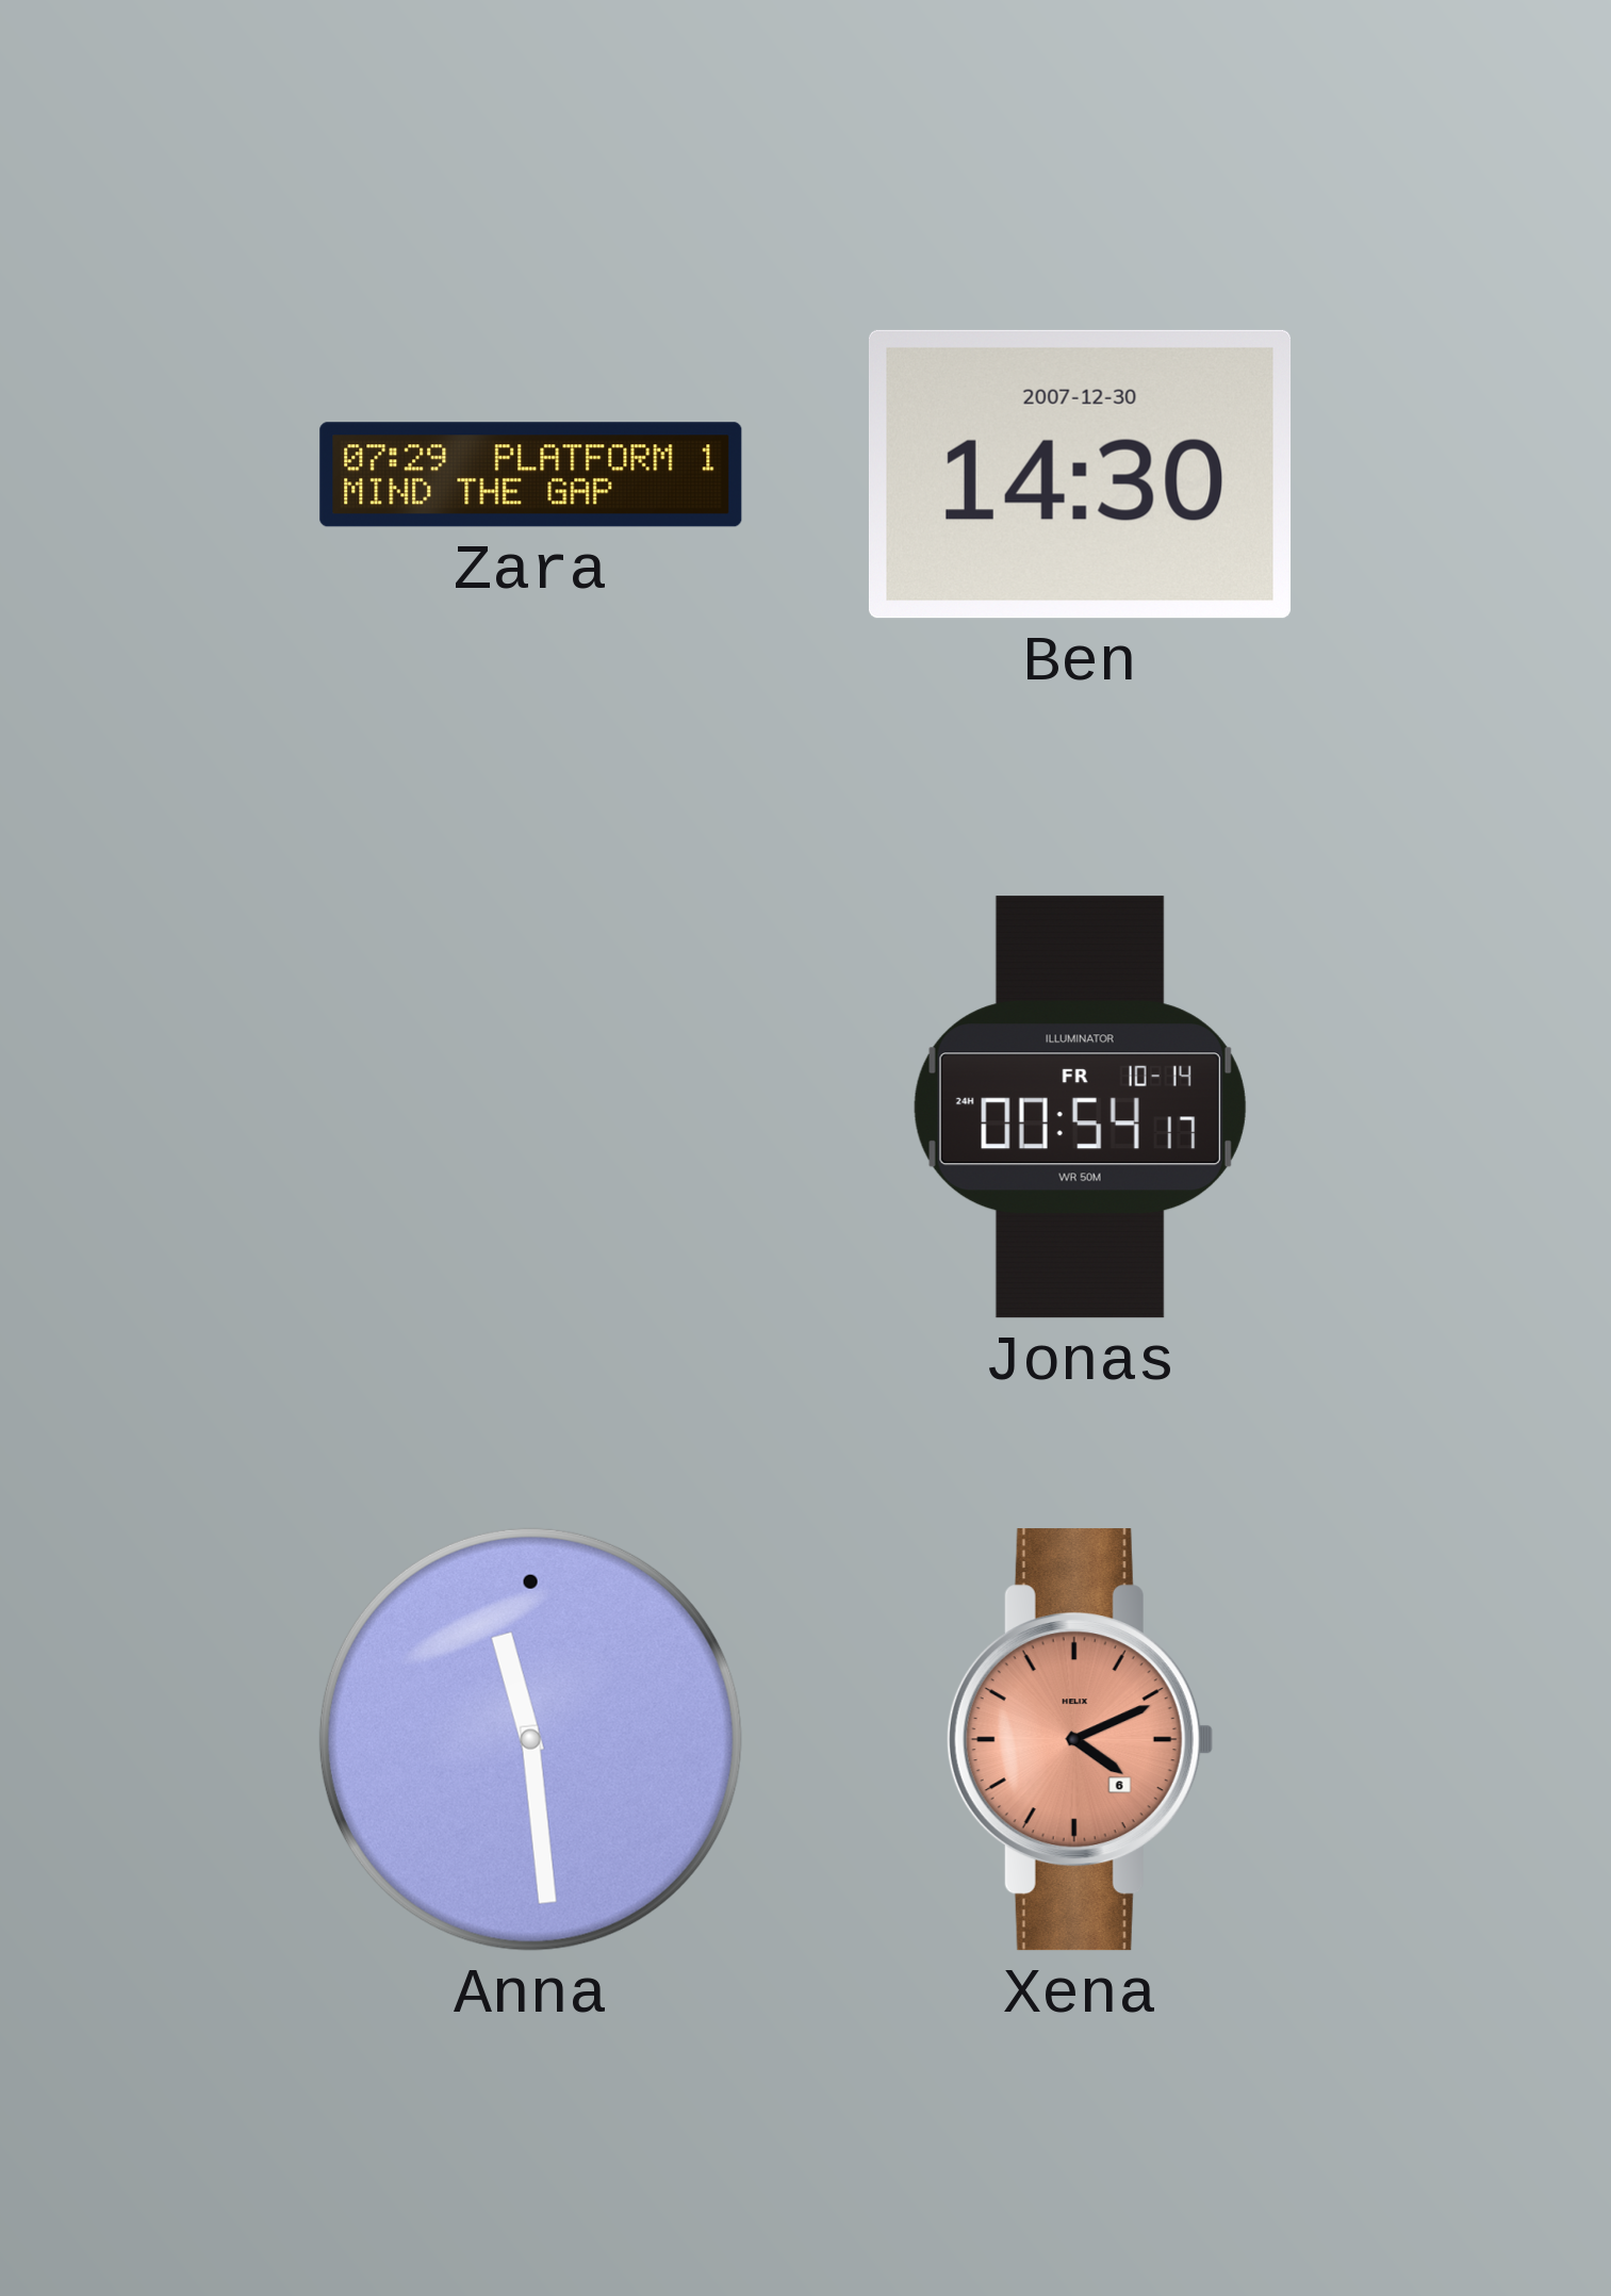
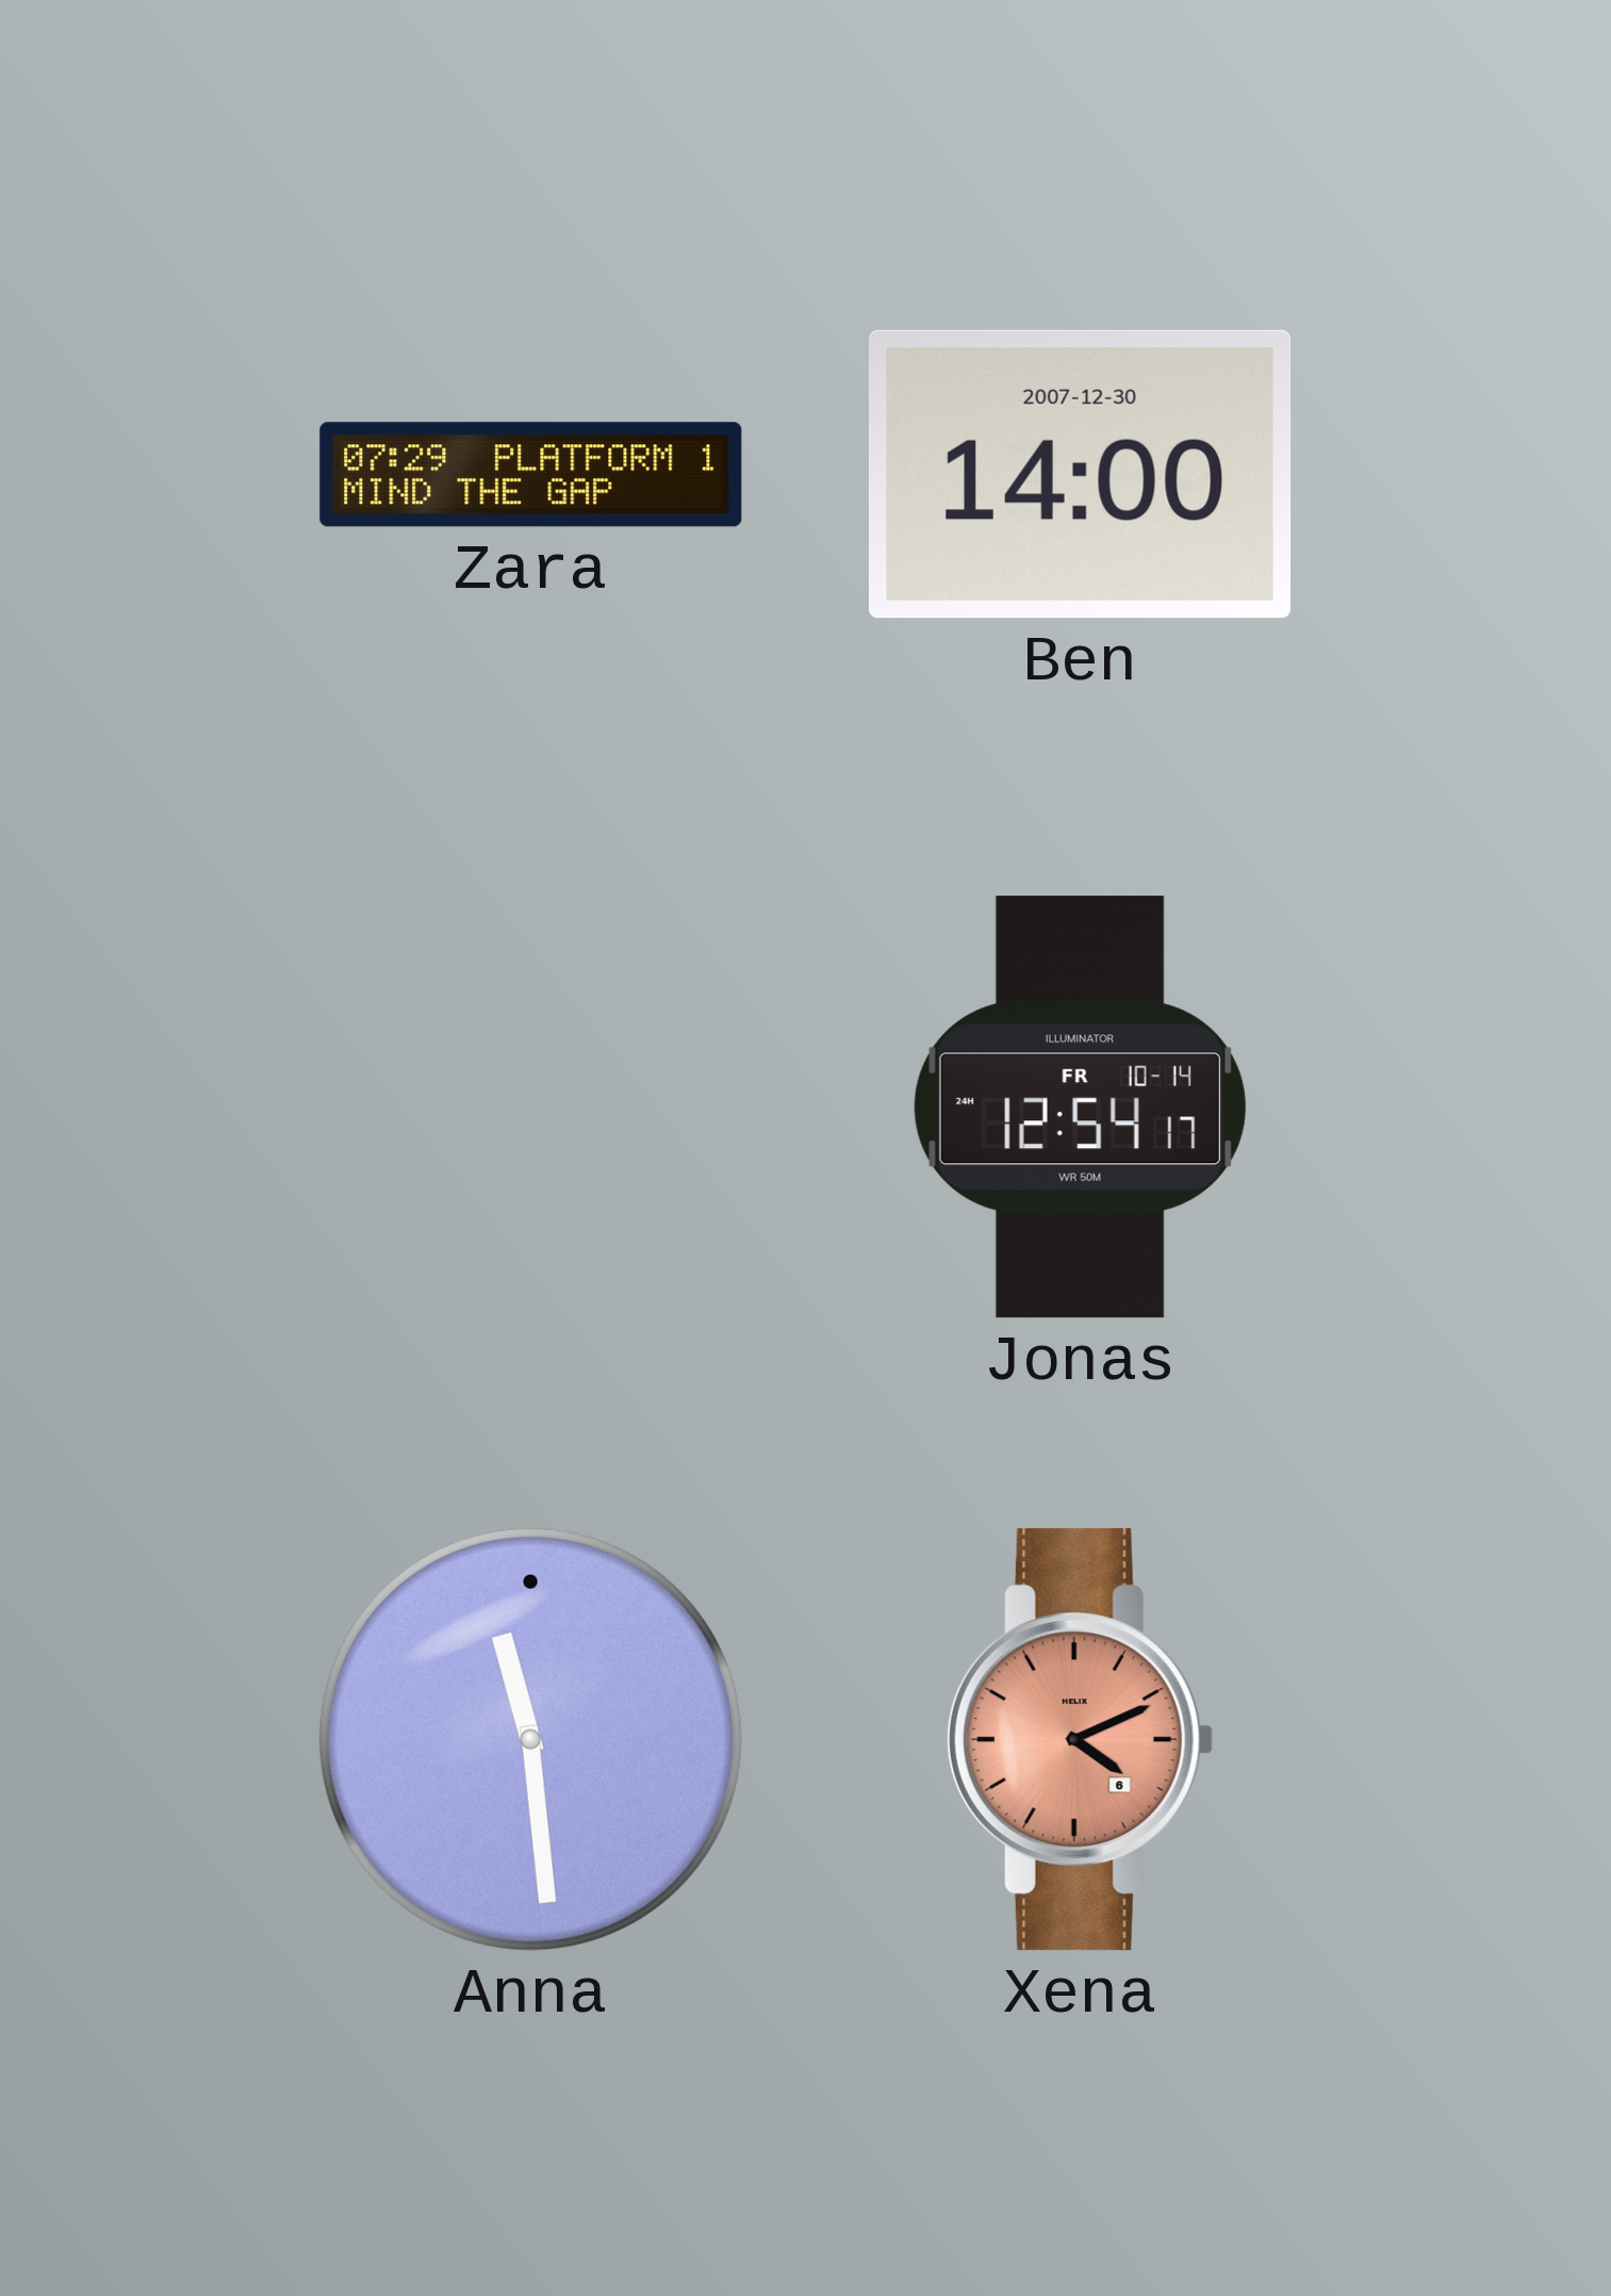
Ben: 14:30 -> 14:00
Jonas: 00:54 -> 12:54
